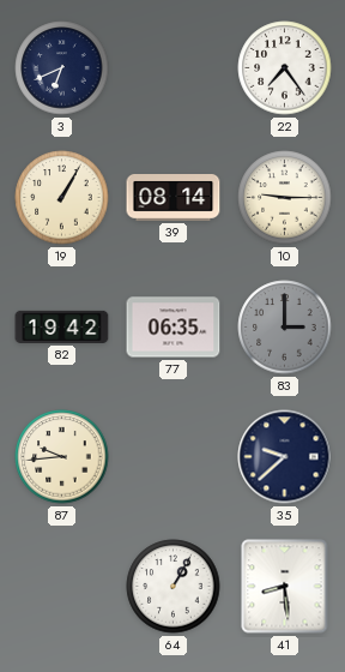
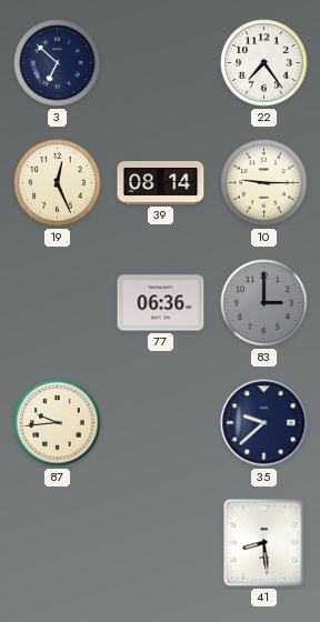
3: 6:41 -> 6:52
19: 1:05 -> 12:26
82: 19:42 -> none
77: 06:35 -> 06:36
64: 1:05 -> none
